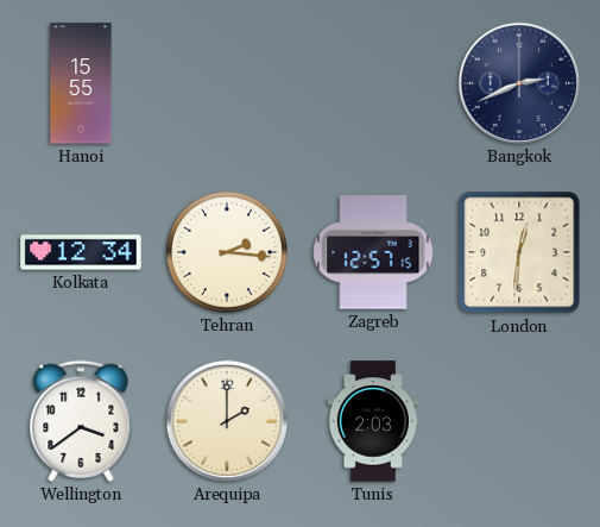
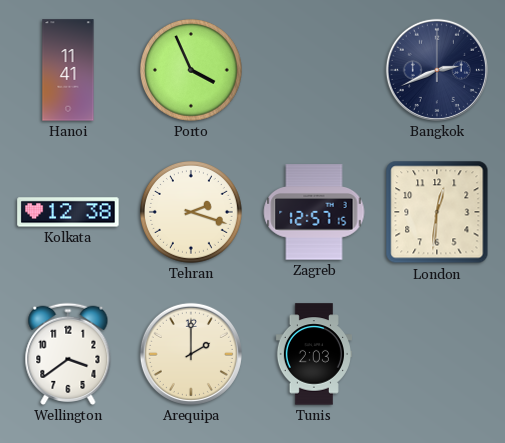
Hanoi: 15:55 -> 11:41
Porto: none -> 3:56
Kolkata: 12:34 -> 12:38
Tehran: 2:16 -> 2:18
